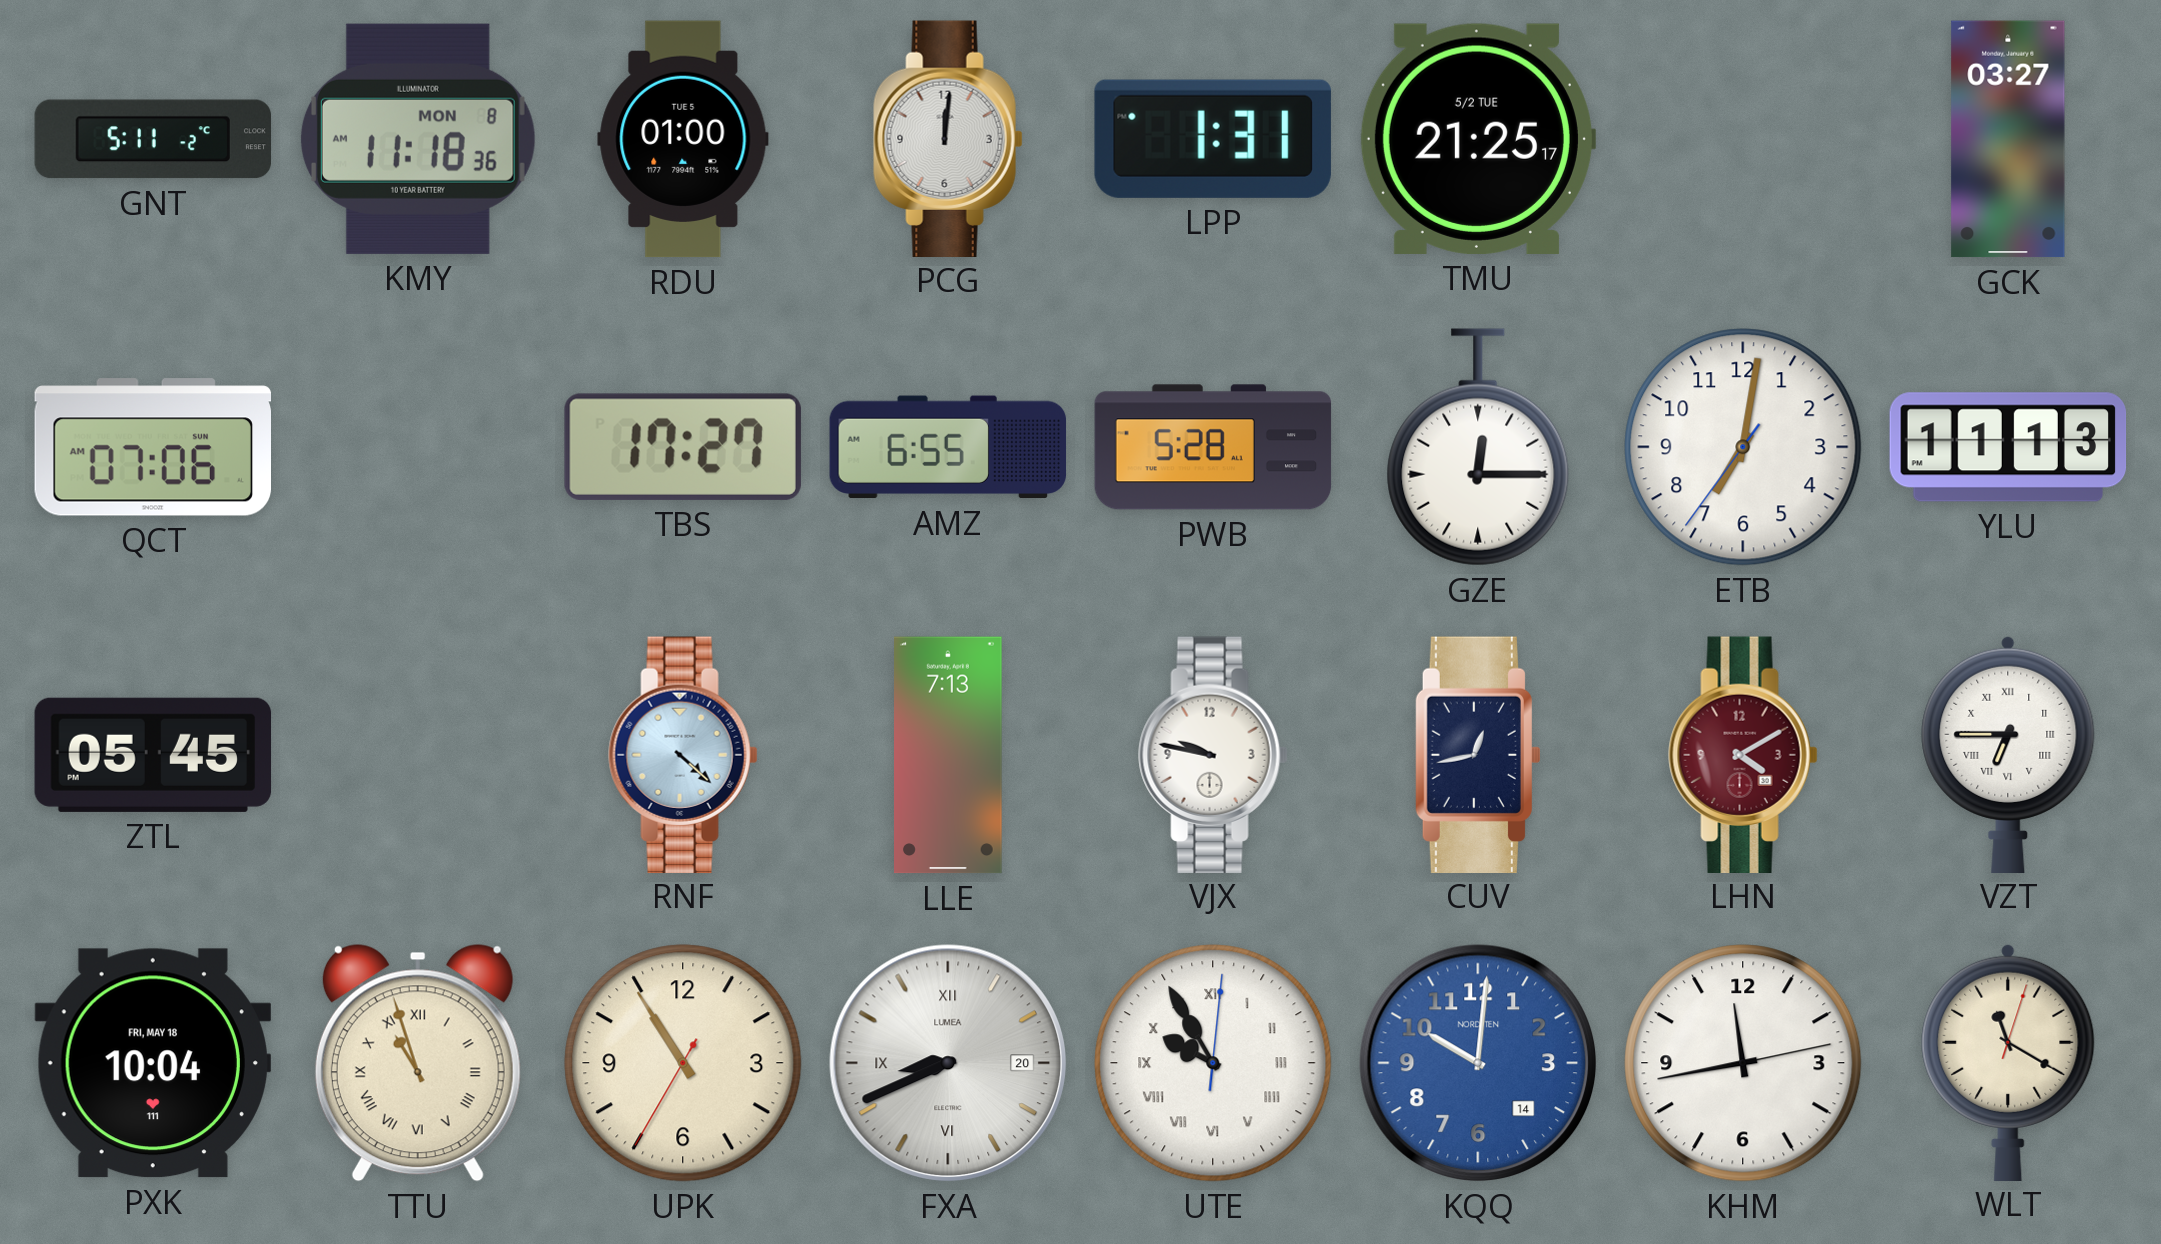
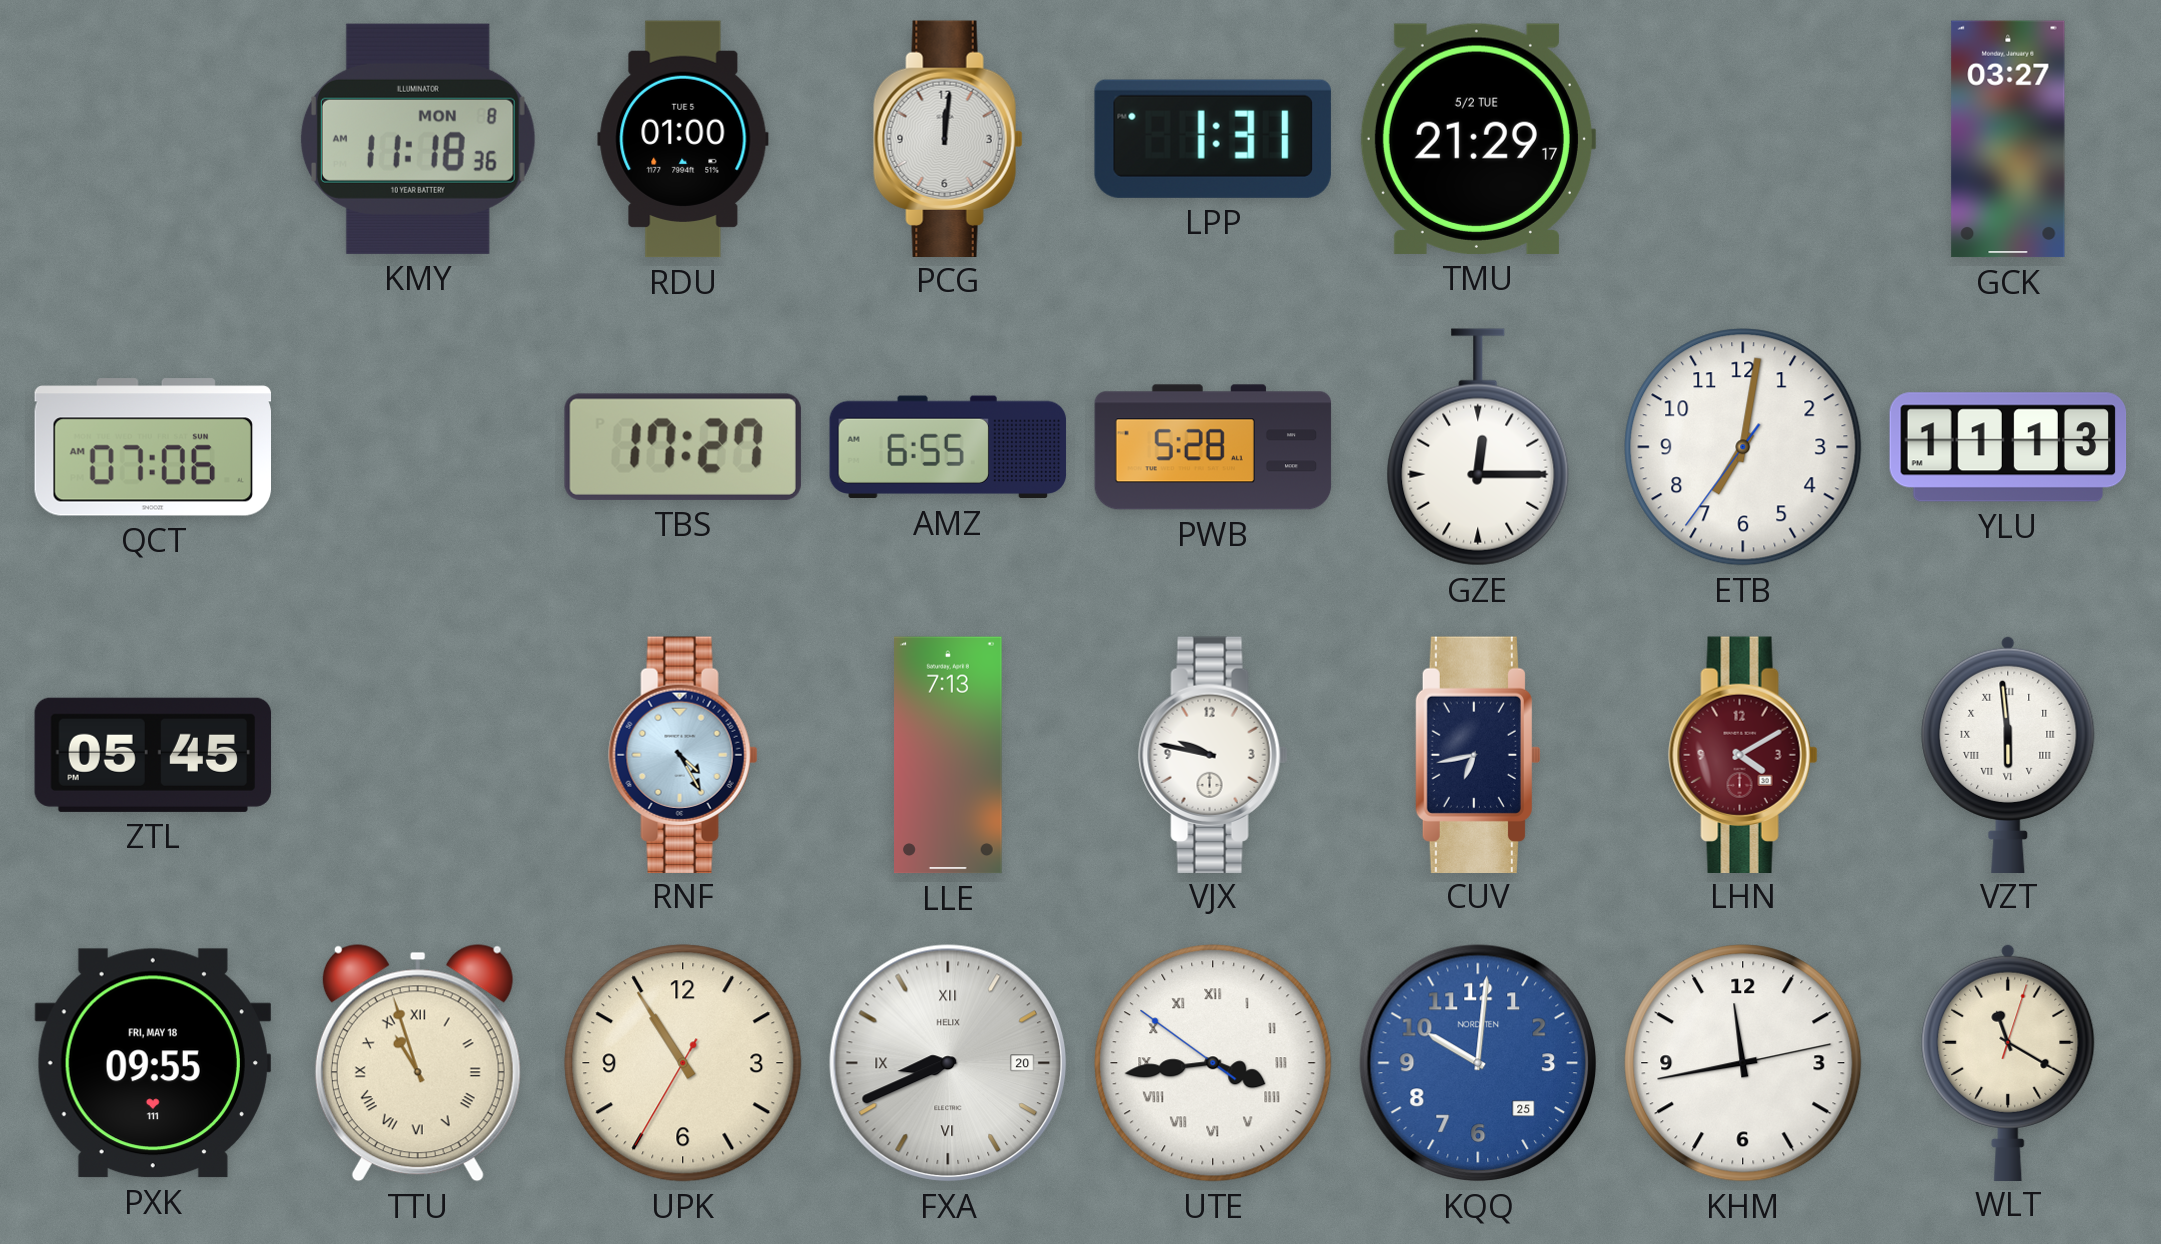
GNT: 5:11 -> none
TMU: 21:25 -> 21:29
RNF: 4:22 -> 4:25
CUV: 12:43 -> 6:43
VZT: 6:45 -> 5:59
PXK: 10:04 -> 09:55
FXA brand: LUMEA -> HELIX
UTE: 9:55 -> 3:43
KQQ date: 14 -> 25
